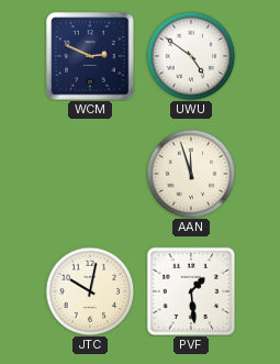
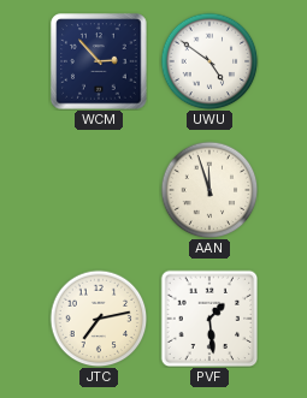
WCM: 2:49 -> 2:53
JTC: 10:02 -> 7:13
